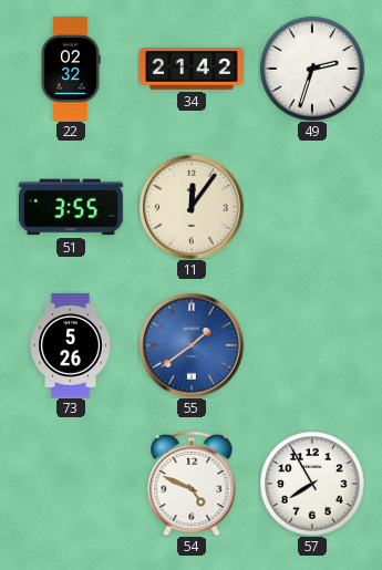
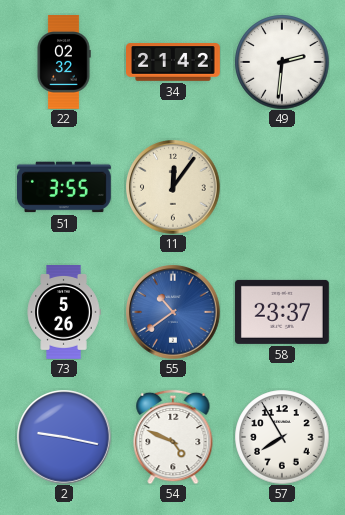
49: 2:33 -> 2:31
55: 1:39 -> 10:39
58: none -> 23:37
2: none -> 9:17
